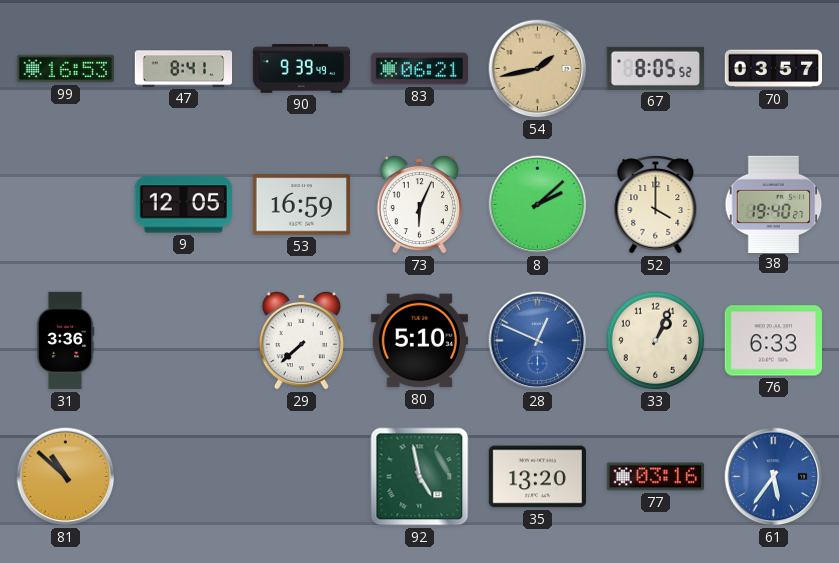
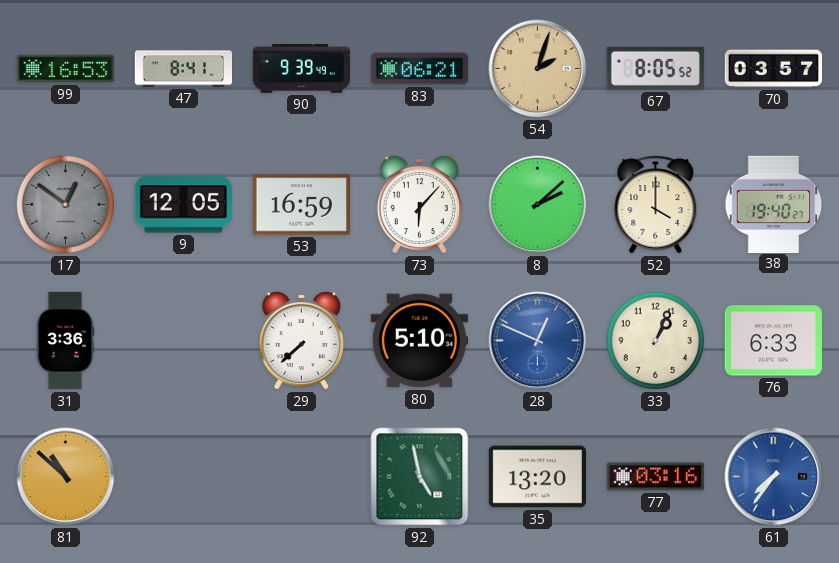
54: 1:43 -> 2:03
17: none -> 12:51
73: 6:04 -> 6:07
61: 5:36 -> 7:36
